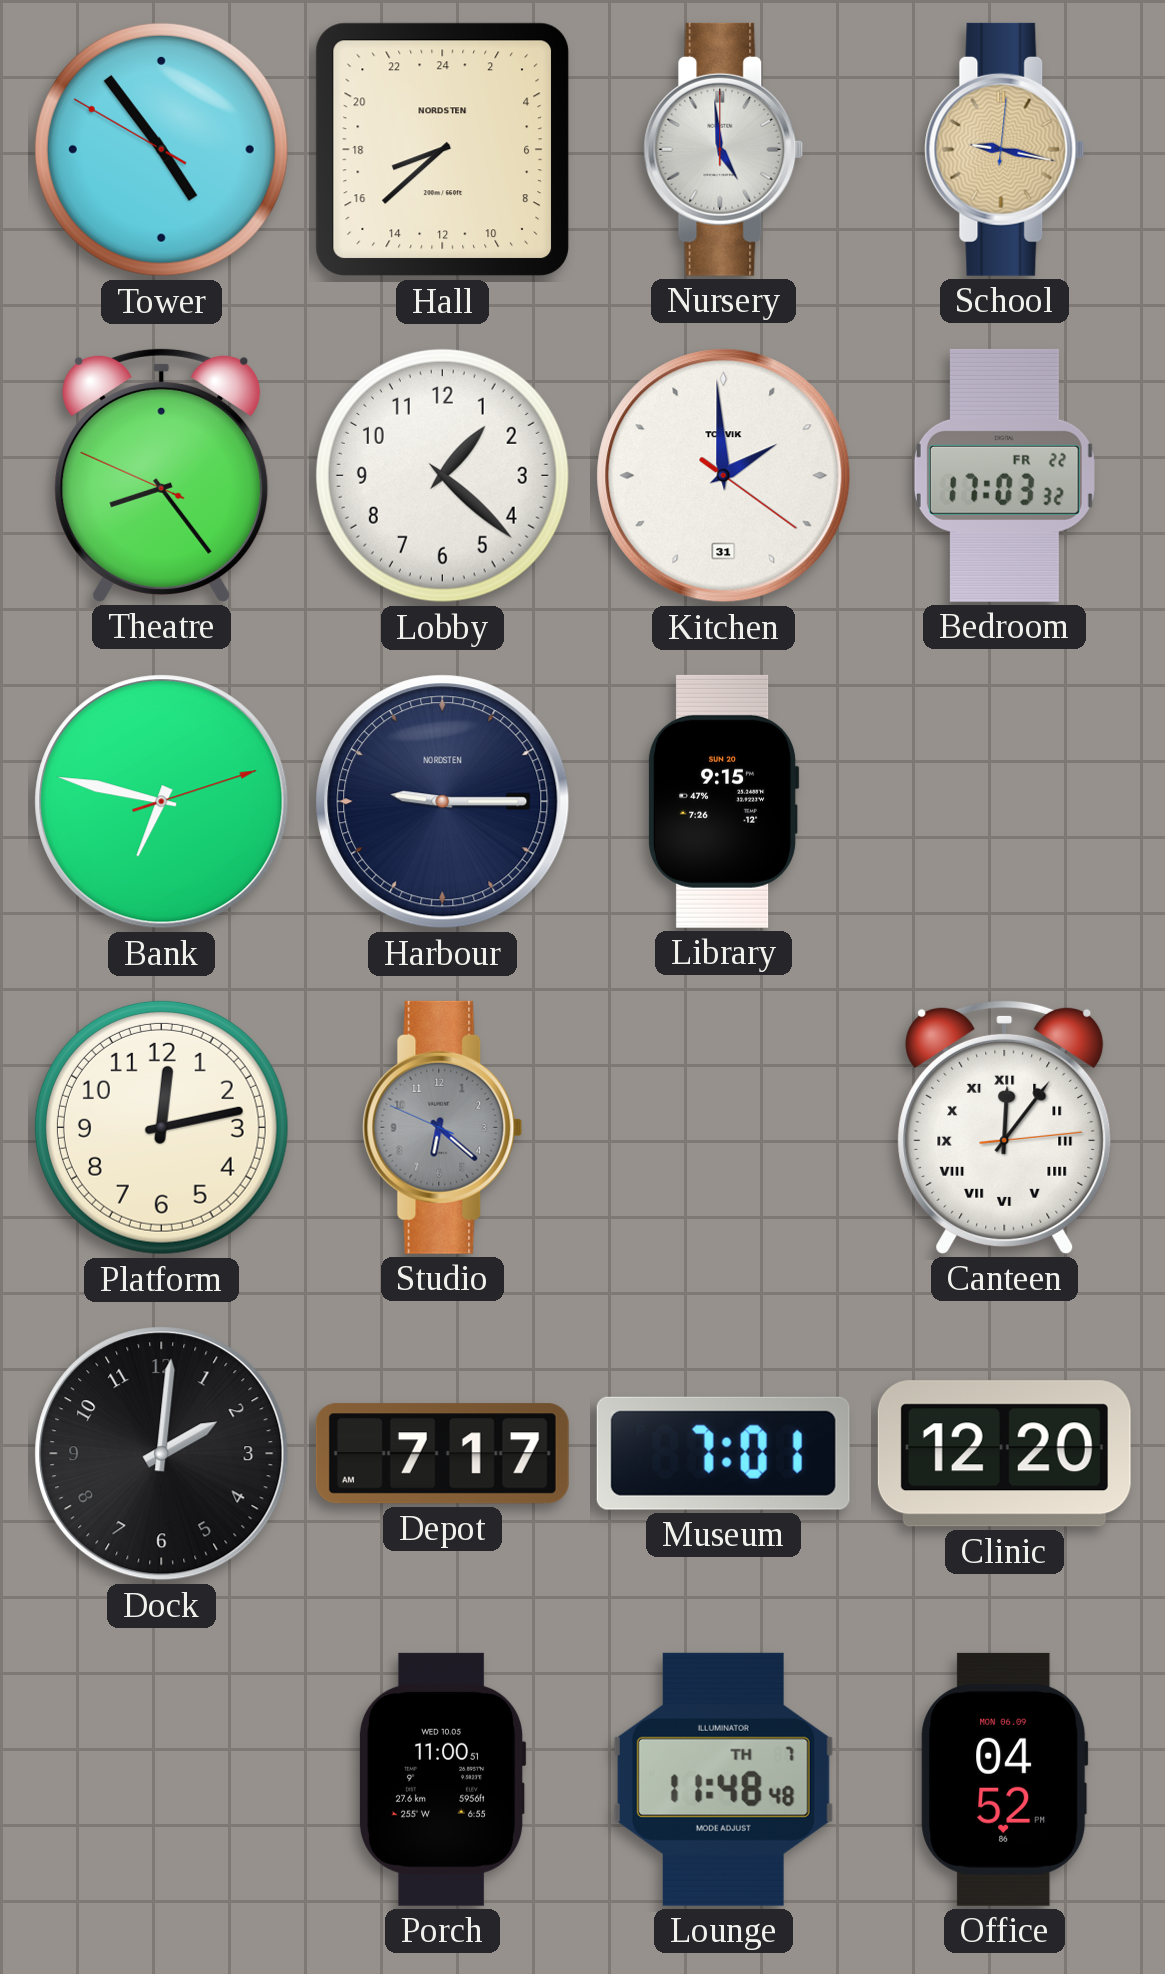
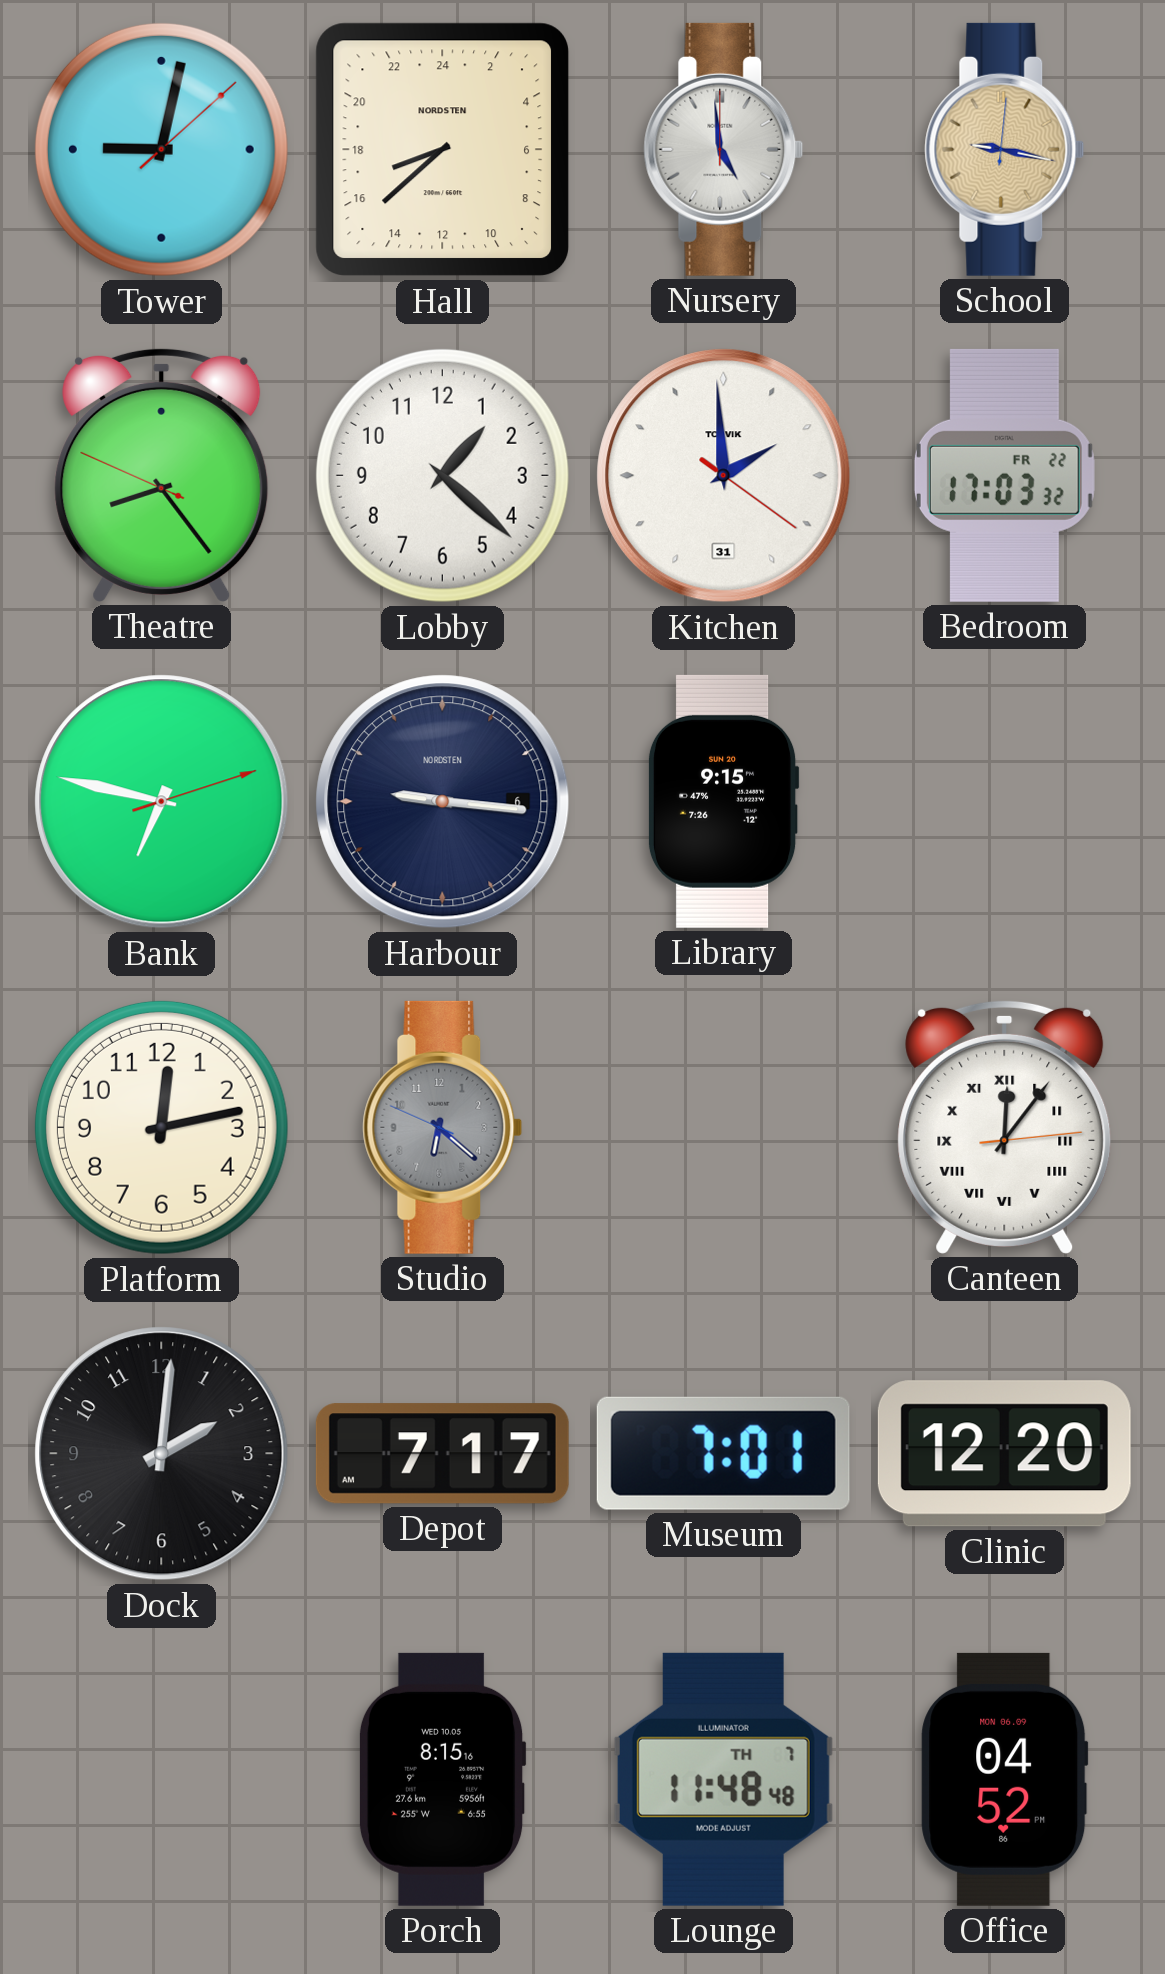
Tower: 4:53 -> 9:02
Harbour: 9:15 -> 9:16
Porch: 11:00 -> 8:15
